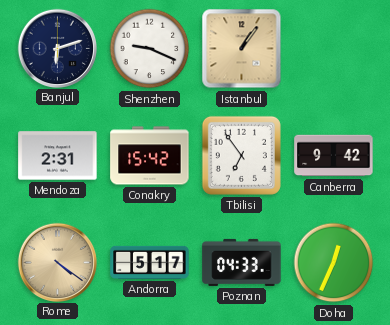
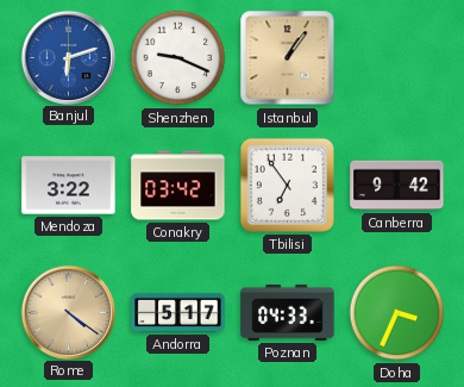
Banjul dial: navy -> blue
Mendoza: 2:31 -> 3:22
Conakry: 15:42 -> 03:42
Doha: 12:34 -> 3:34
